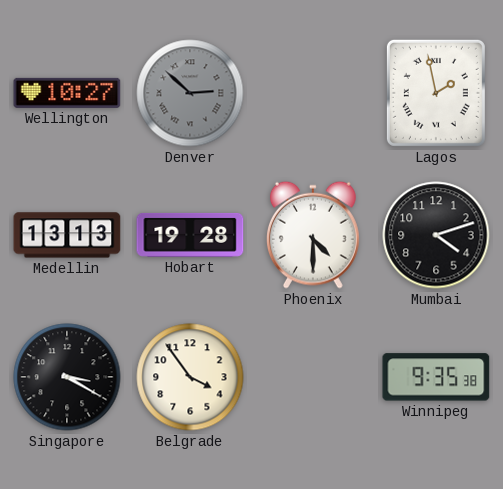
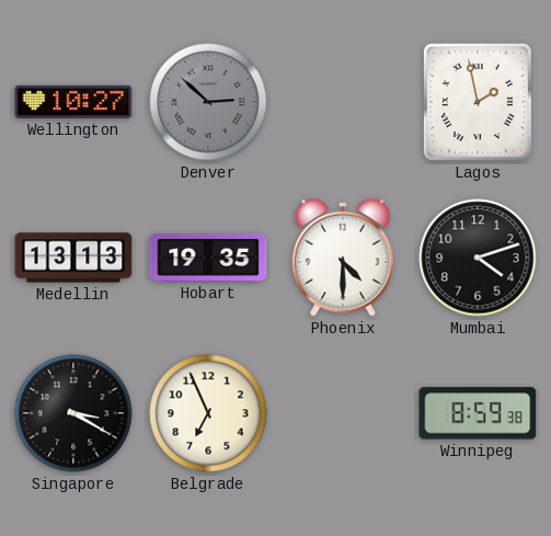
Hobart: 19:28 -> 19:35
Belgrade: 3:54 -> 6:56
Winnipeg: 9:35 -> 8:59
